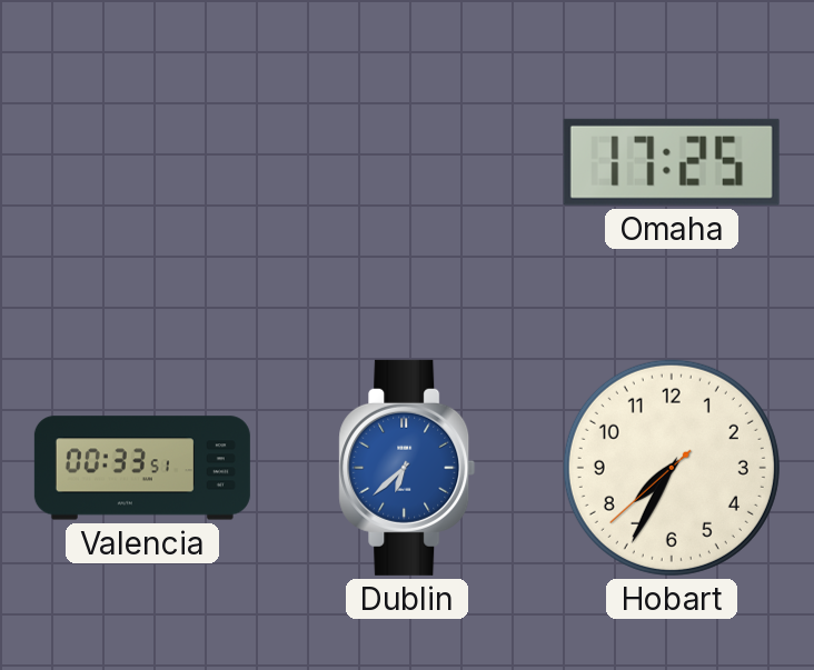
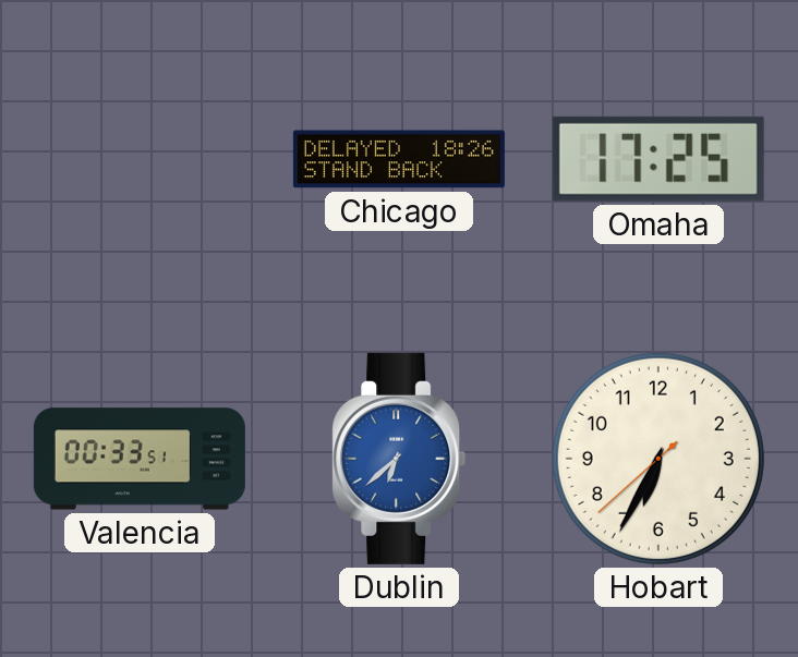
Chicago: none -> 18:26
Hobart: 7:34 -> 6:34
